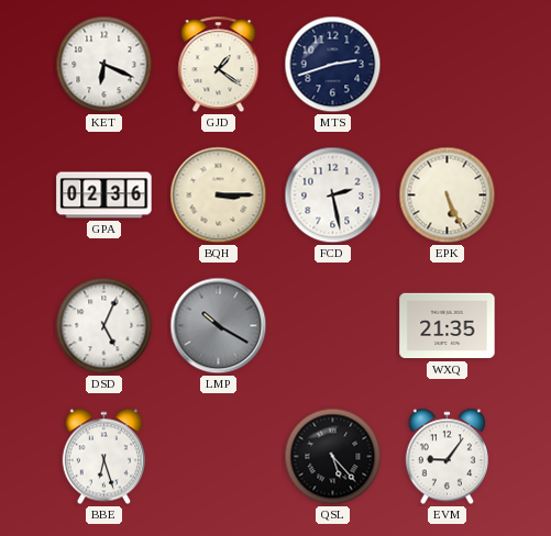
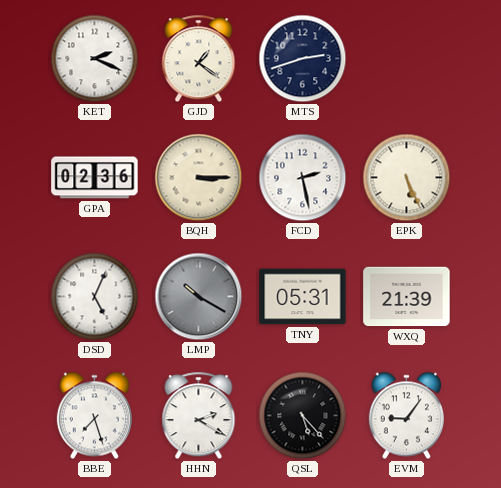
KET: 6:19 -> 2:19
TNY: none -> 05:31
WXQ: 21:35 -> 21:39
BBE: 6:27 -> 7:27
HHN: none -> 2:20
